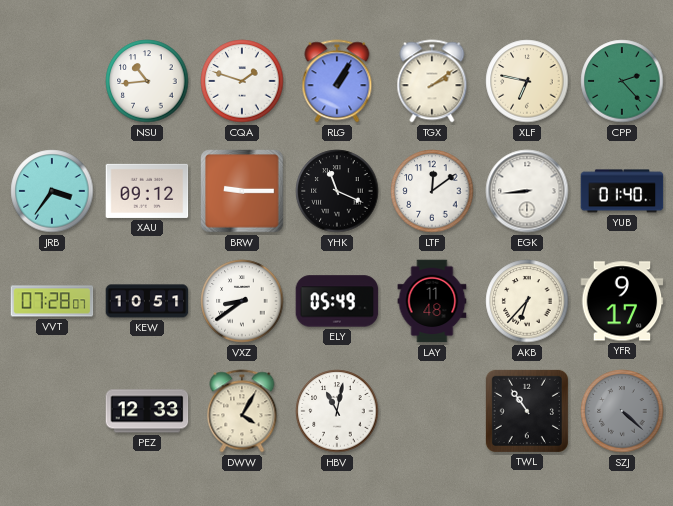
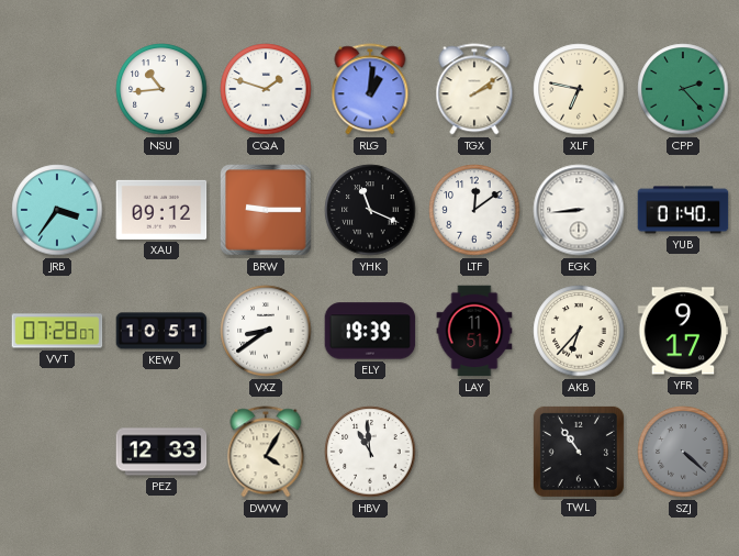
RLG: 1:05 -> 1:01
ELY: 05:49 -> 19:39
LAY: 11:48 -> 11:51
HBV: 11:02 -> 10:59
